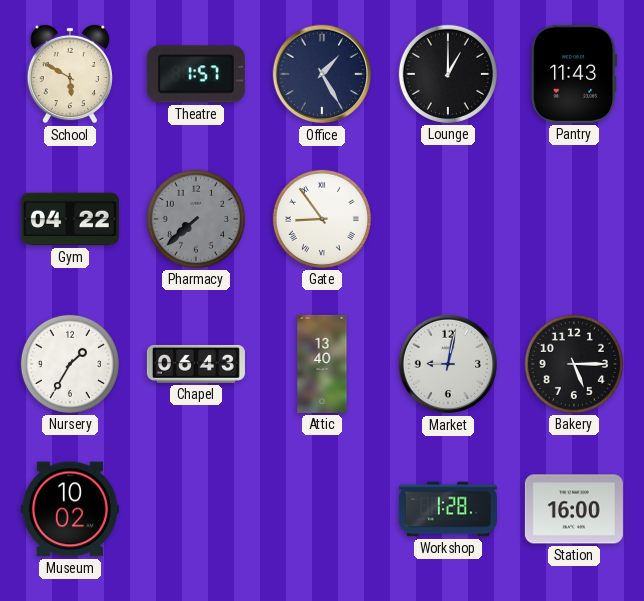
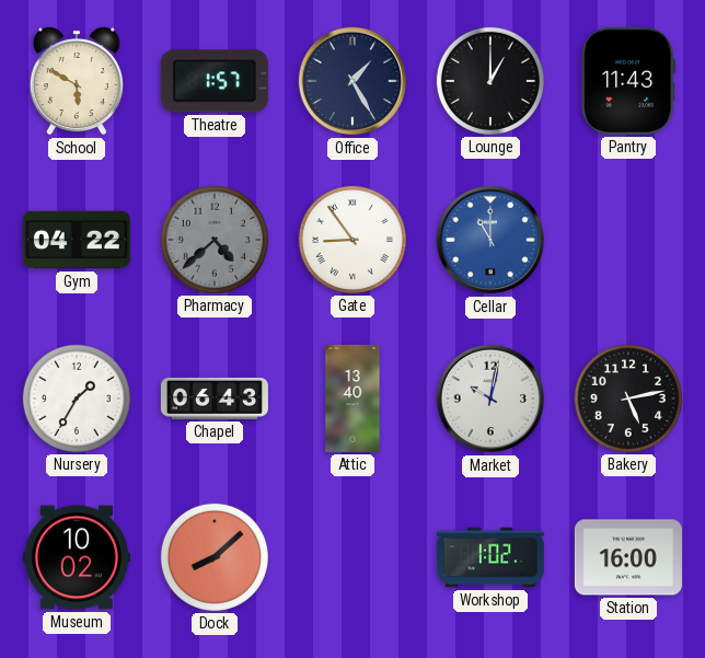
Pharmacy: 7:38 -> 4:38
Cellar: none -> 11:00
Market: 9:02 -> 10:02
Bakery: 5:15 -> 5:13
Dock: none -> 8:08
Workshop: 1:28 -> 1:02
